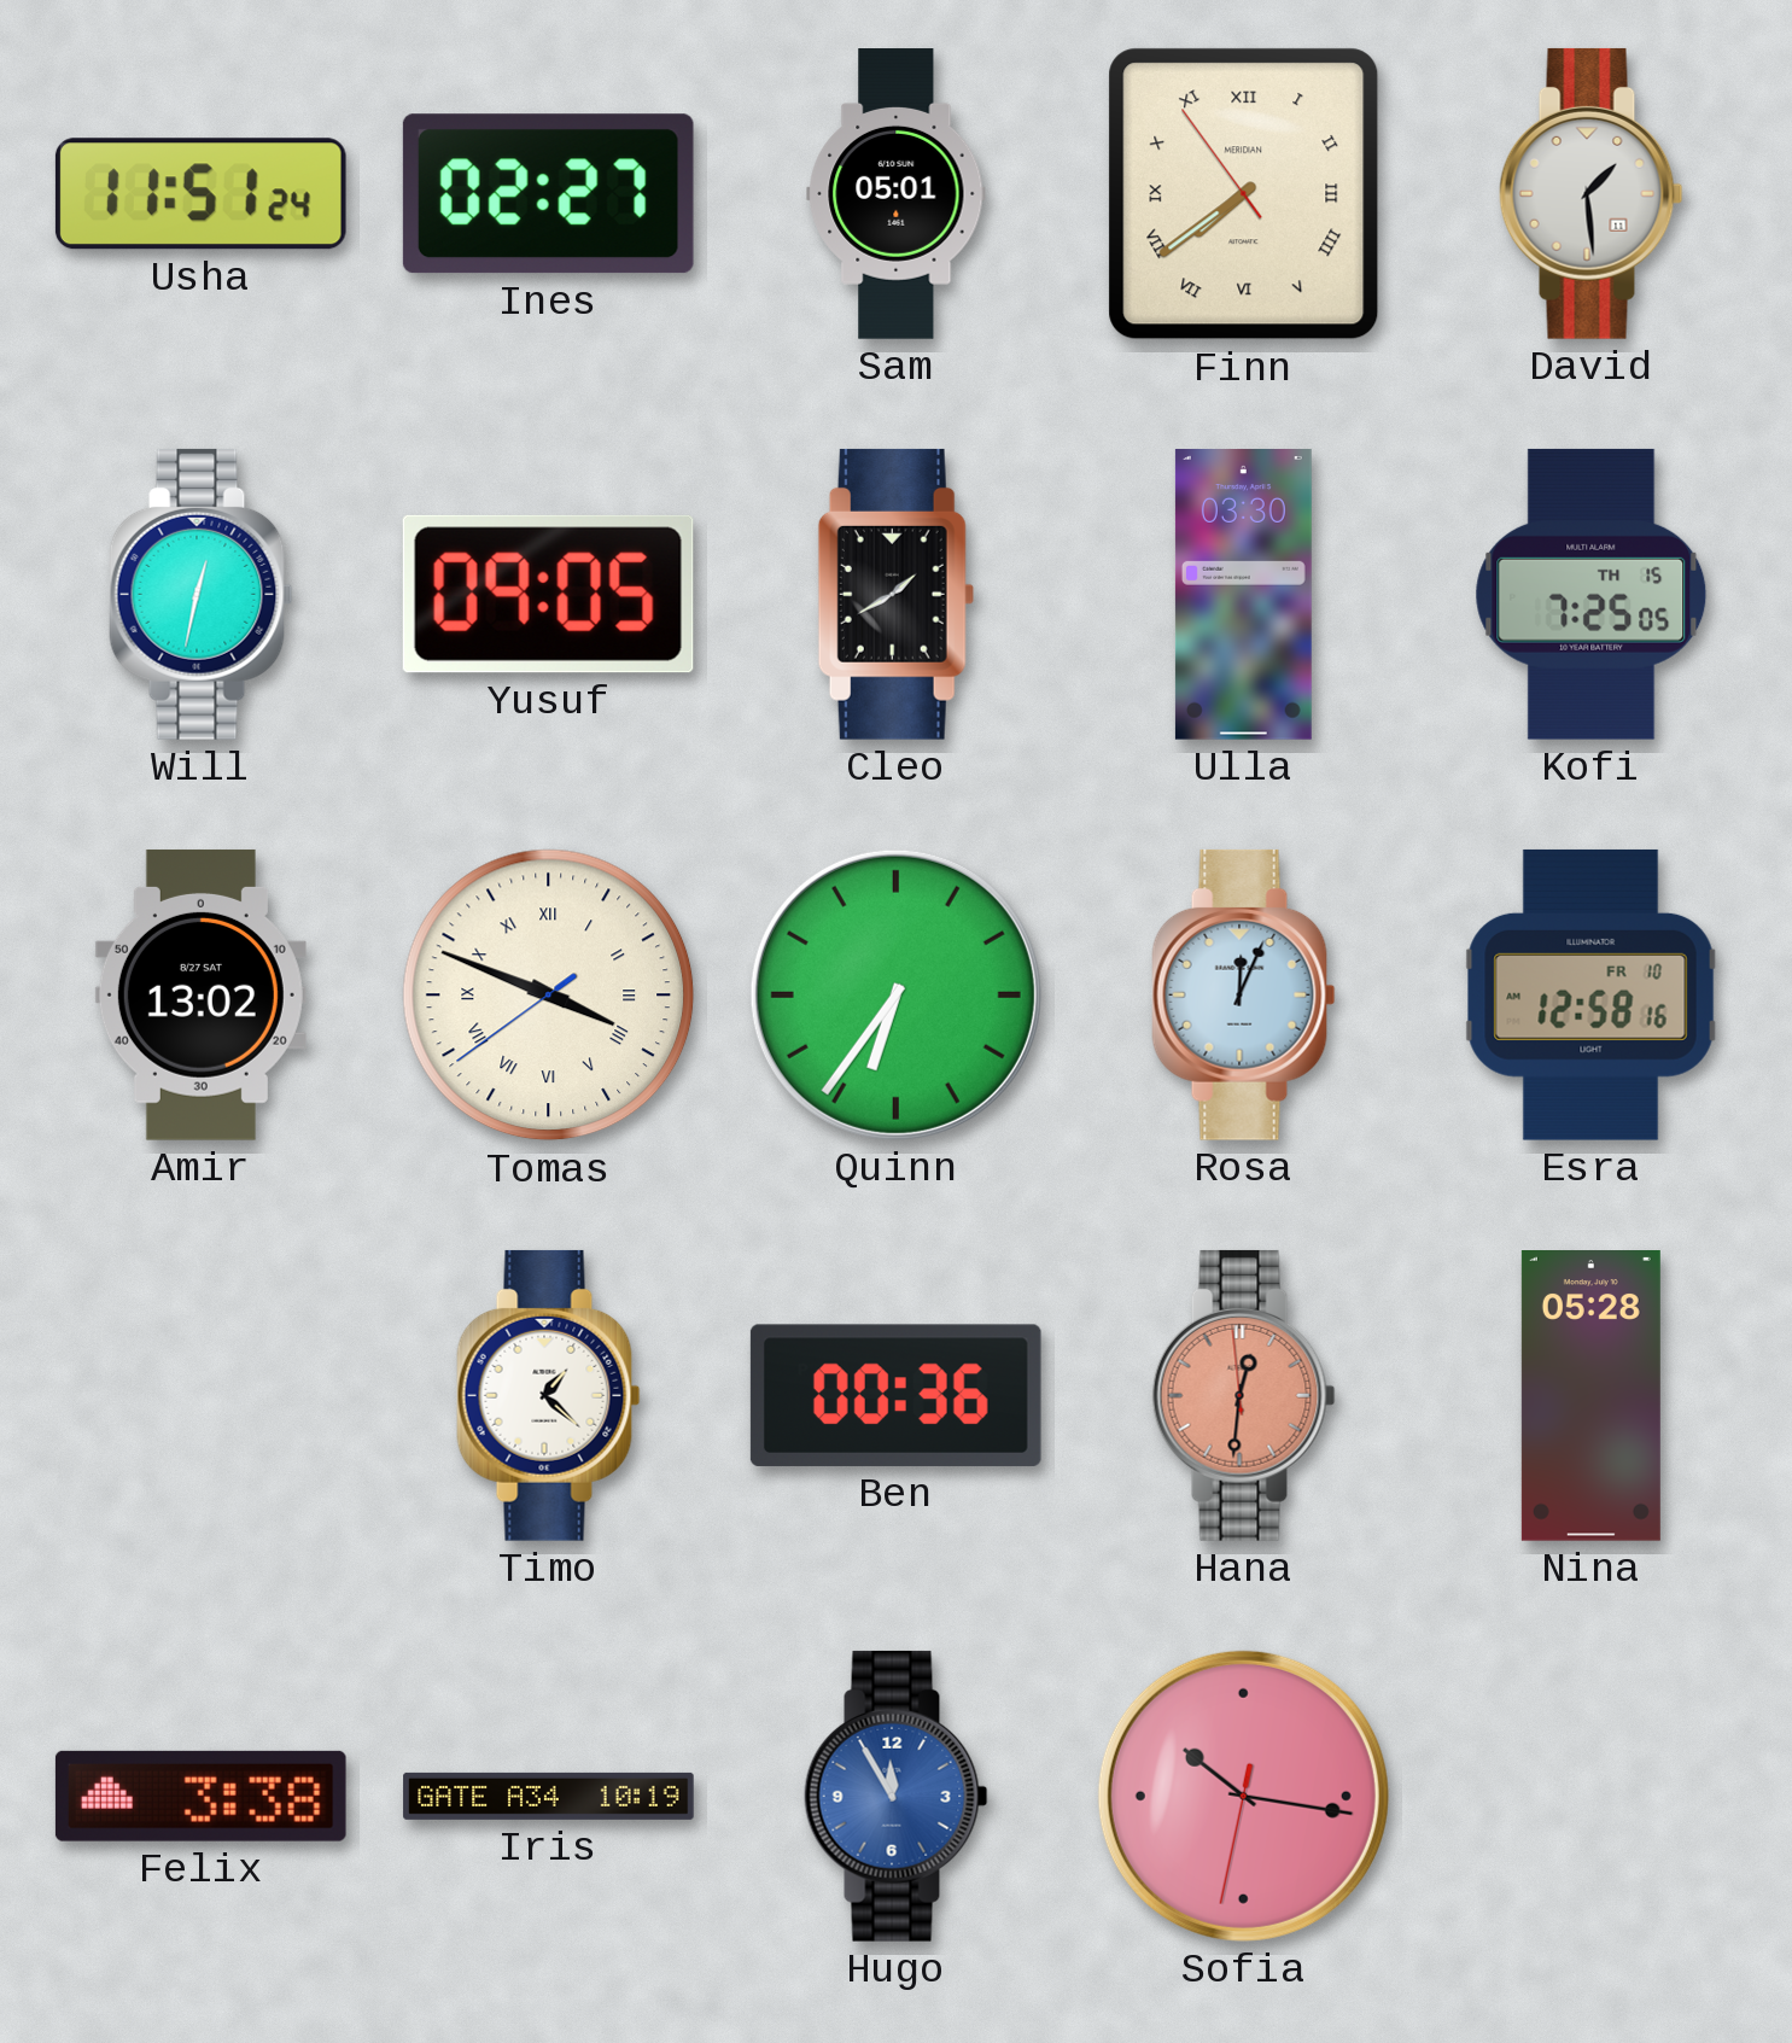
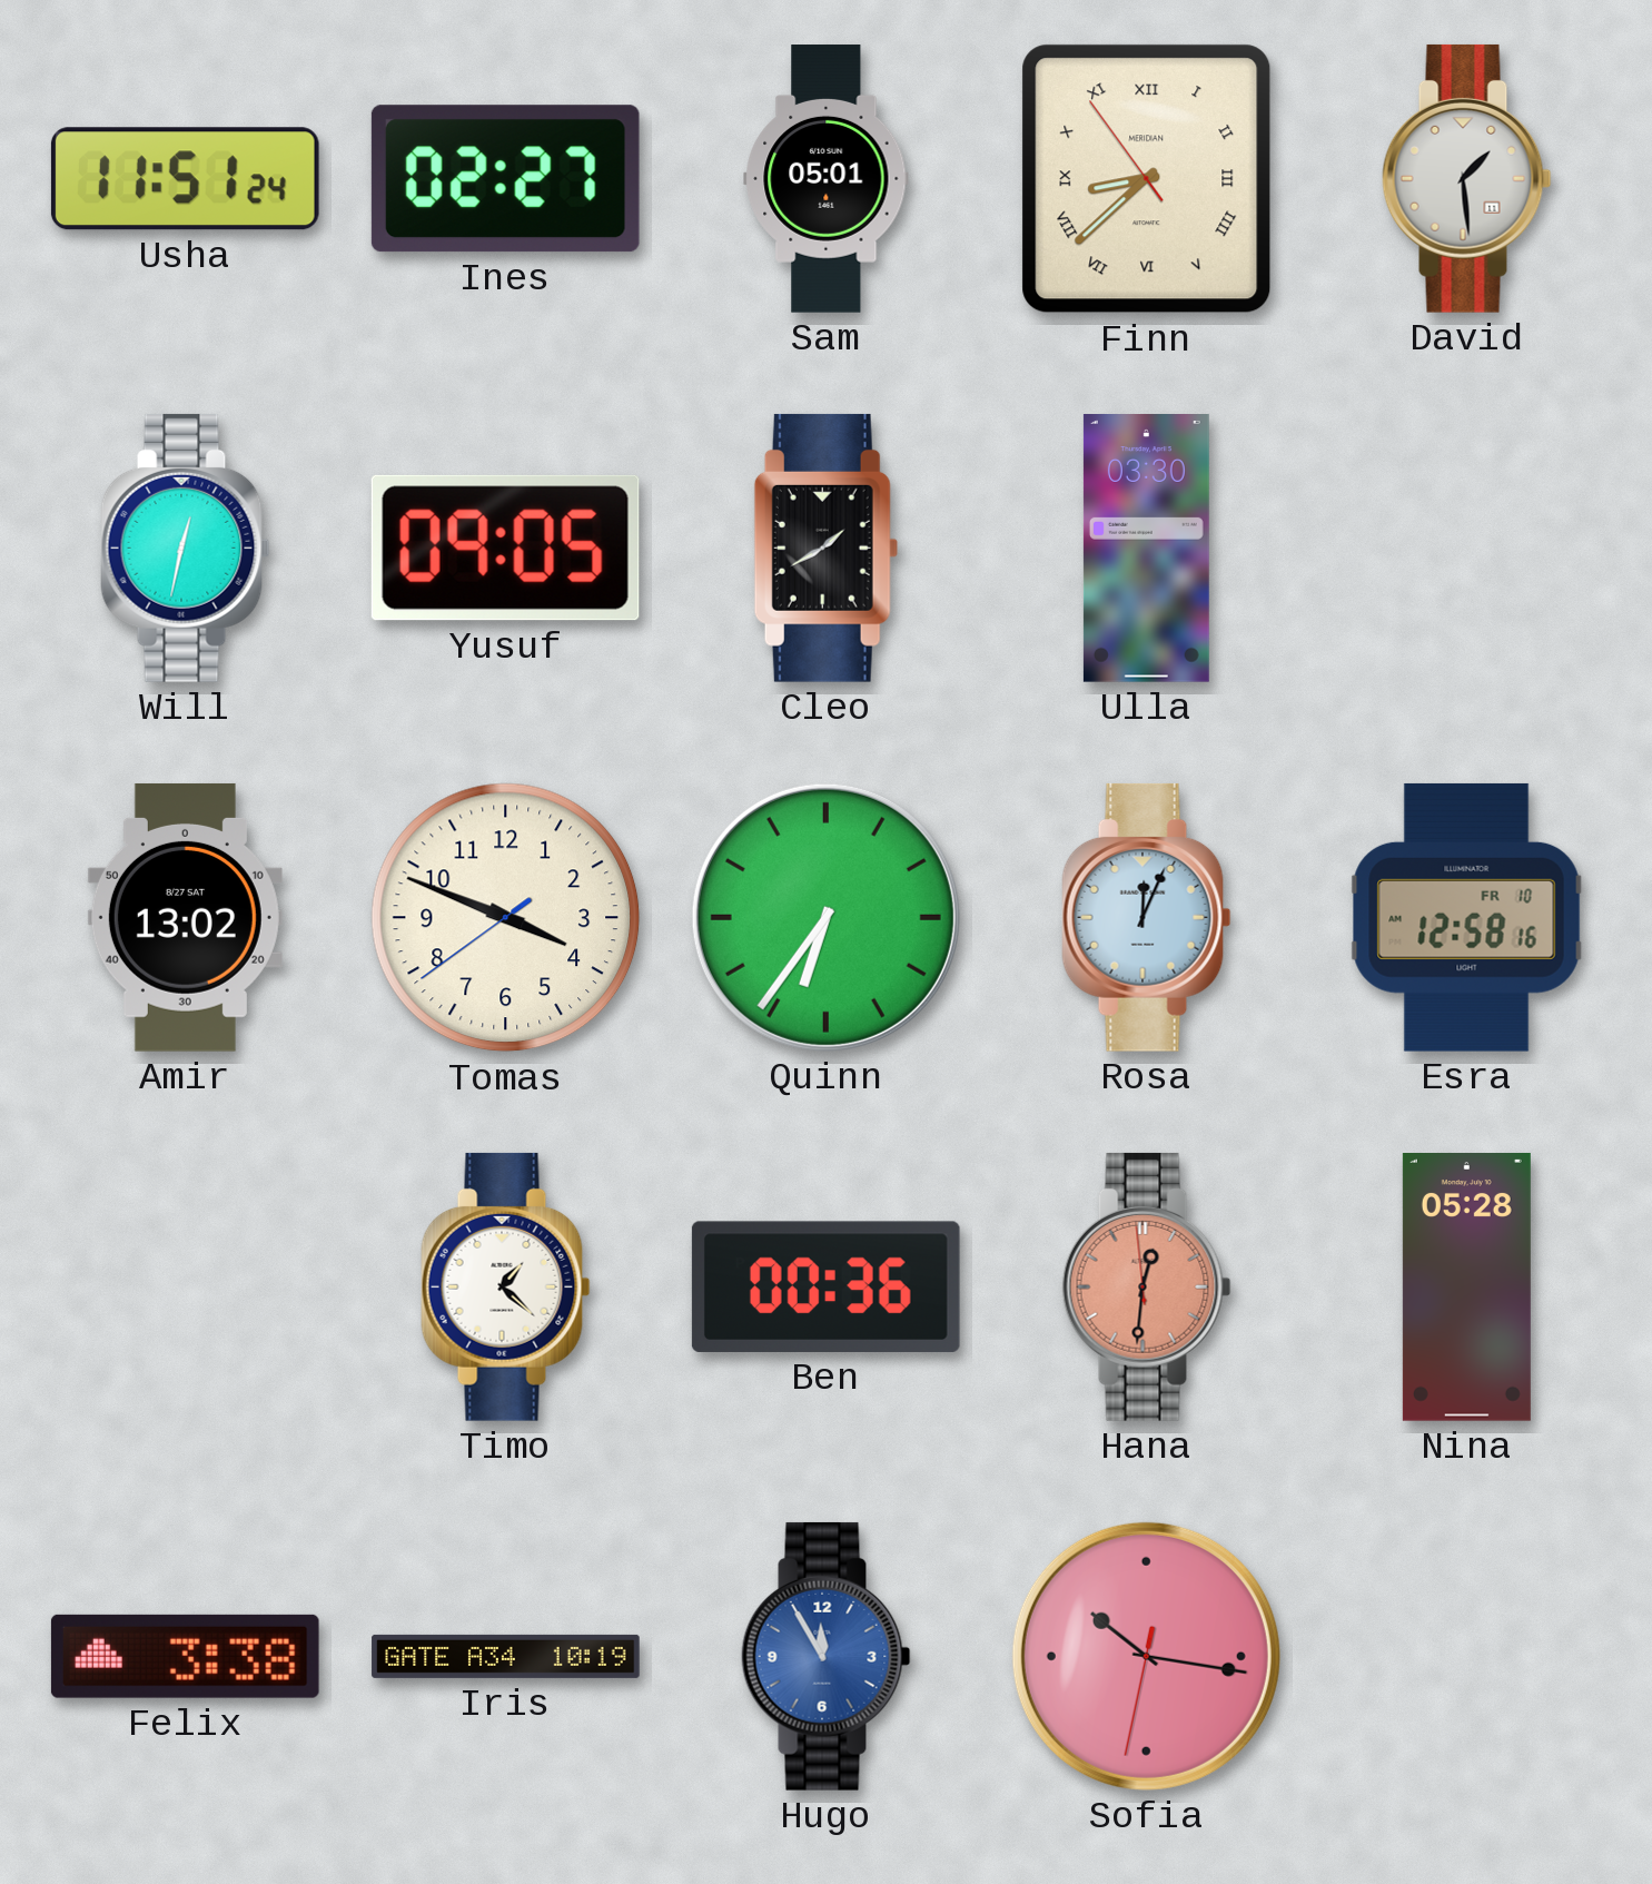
Finn: 7:38 -> 8:37
Kofi: 7:25 -> none
Tomas numerals: Roman -> Arabic
